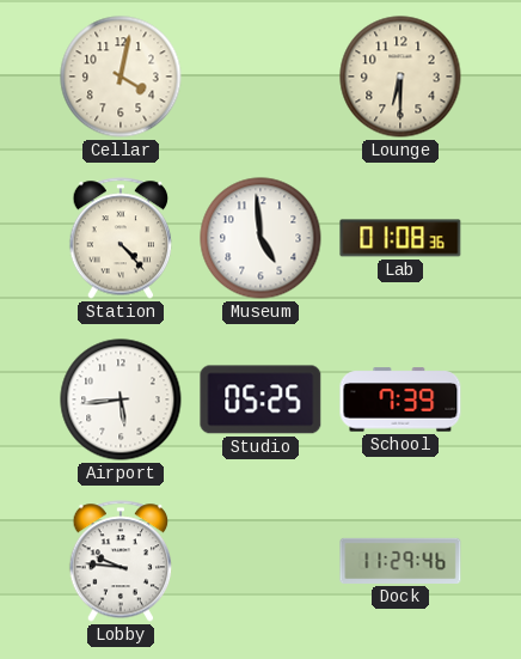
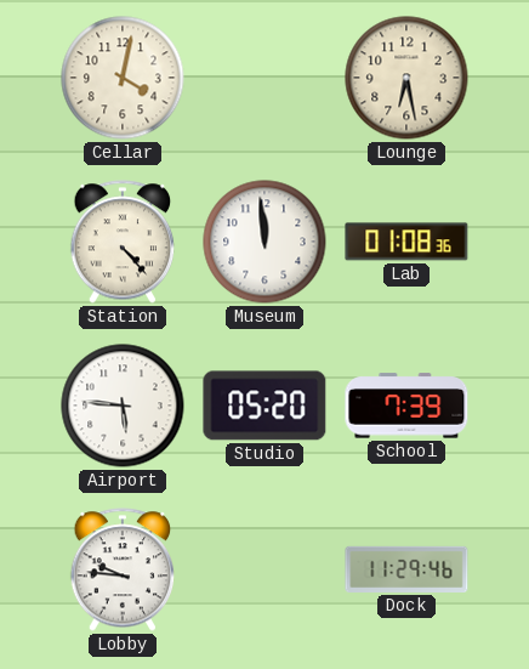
Lounge: 6:30 -> 6:28
Museum: 4:59 -> 11:59
Airport: 5:44 -> 5:46
Studio: 05:25 -> 05:20
